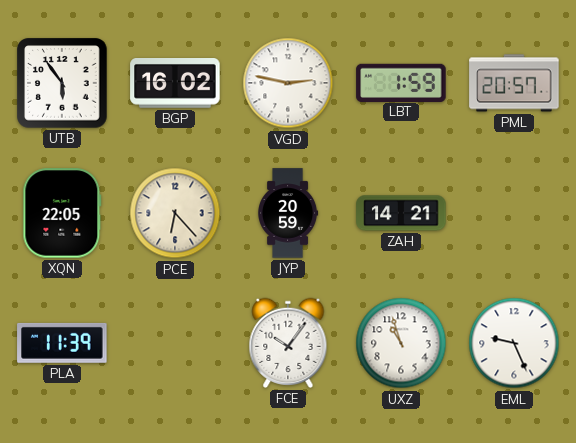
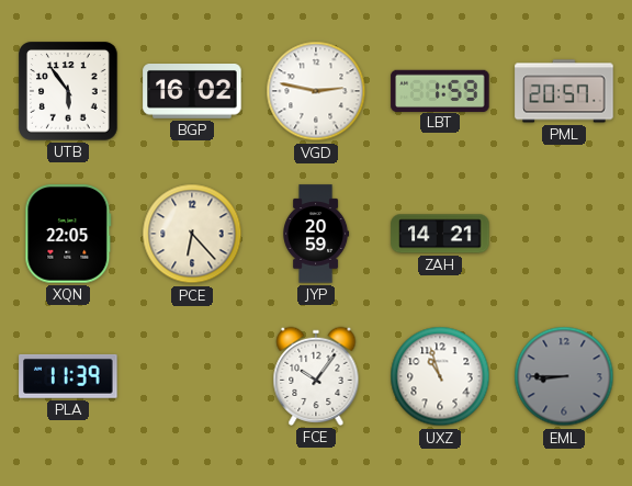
EML: 9:26 -> 8:45
EML dial: white -> grey
